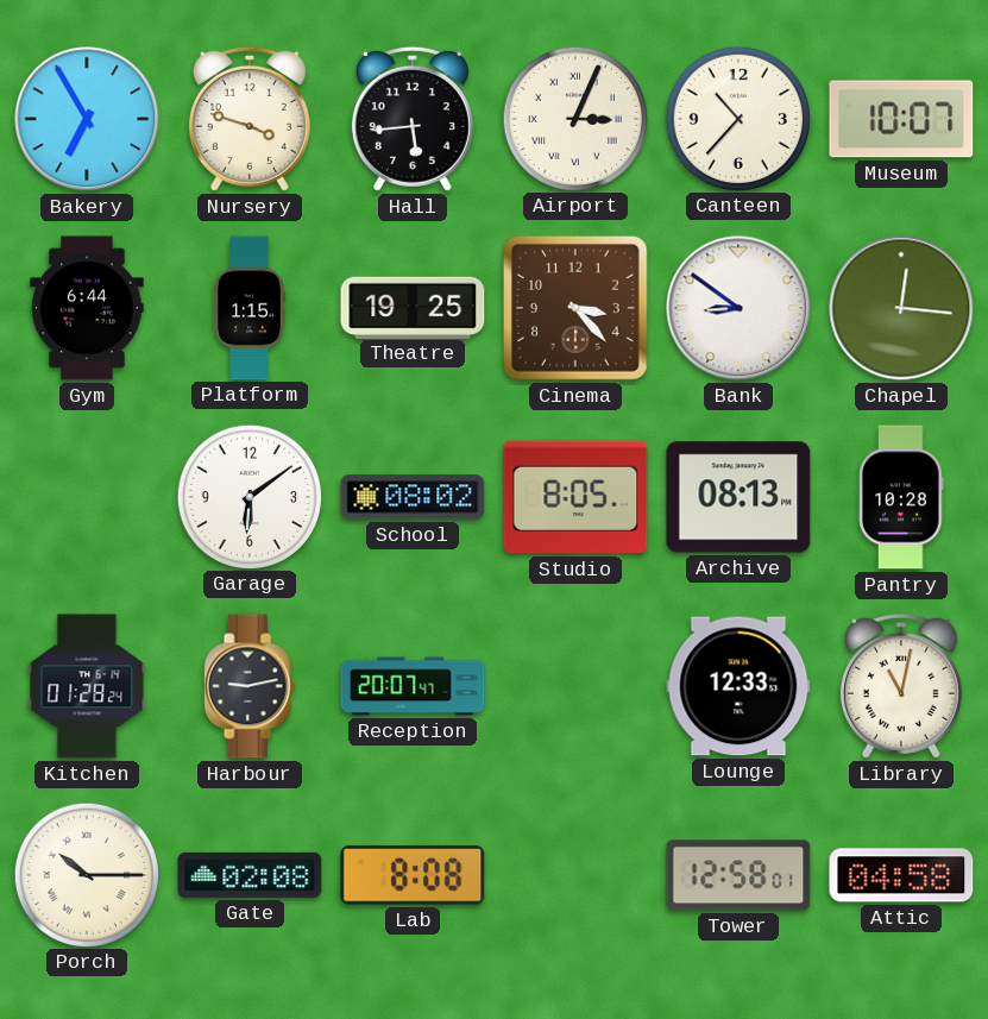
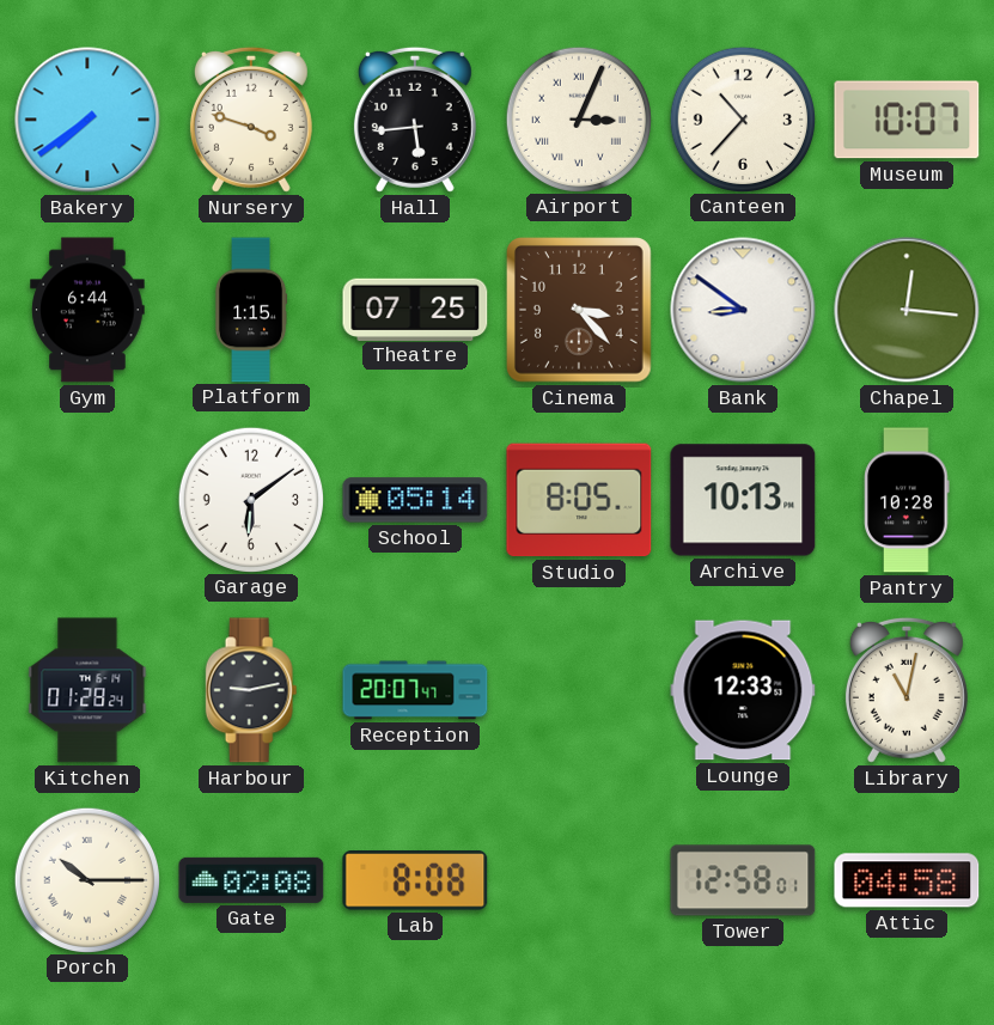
Bakery: 6:55 -> 7:39
Theatre: 19:25 -> 07:25
School: 08:02 -> 05:14
Archive: 08:13 -> 10:13
